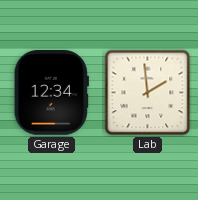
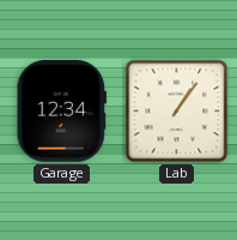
Lab: 1:59 -> 1:06
